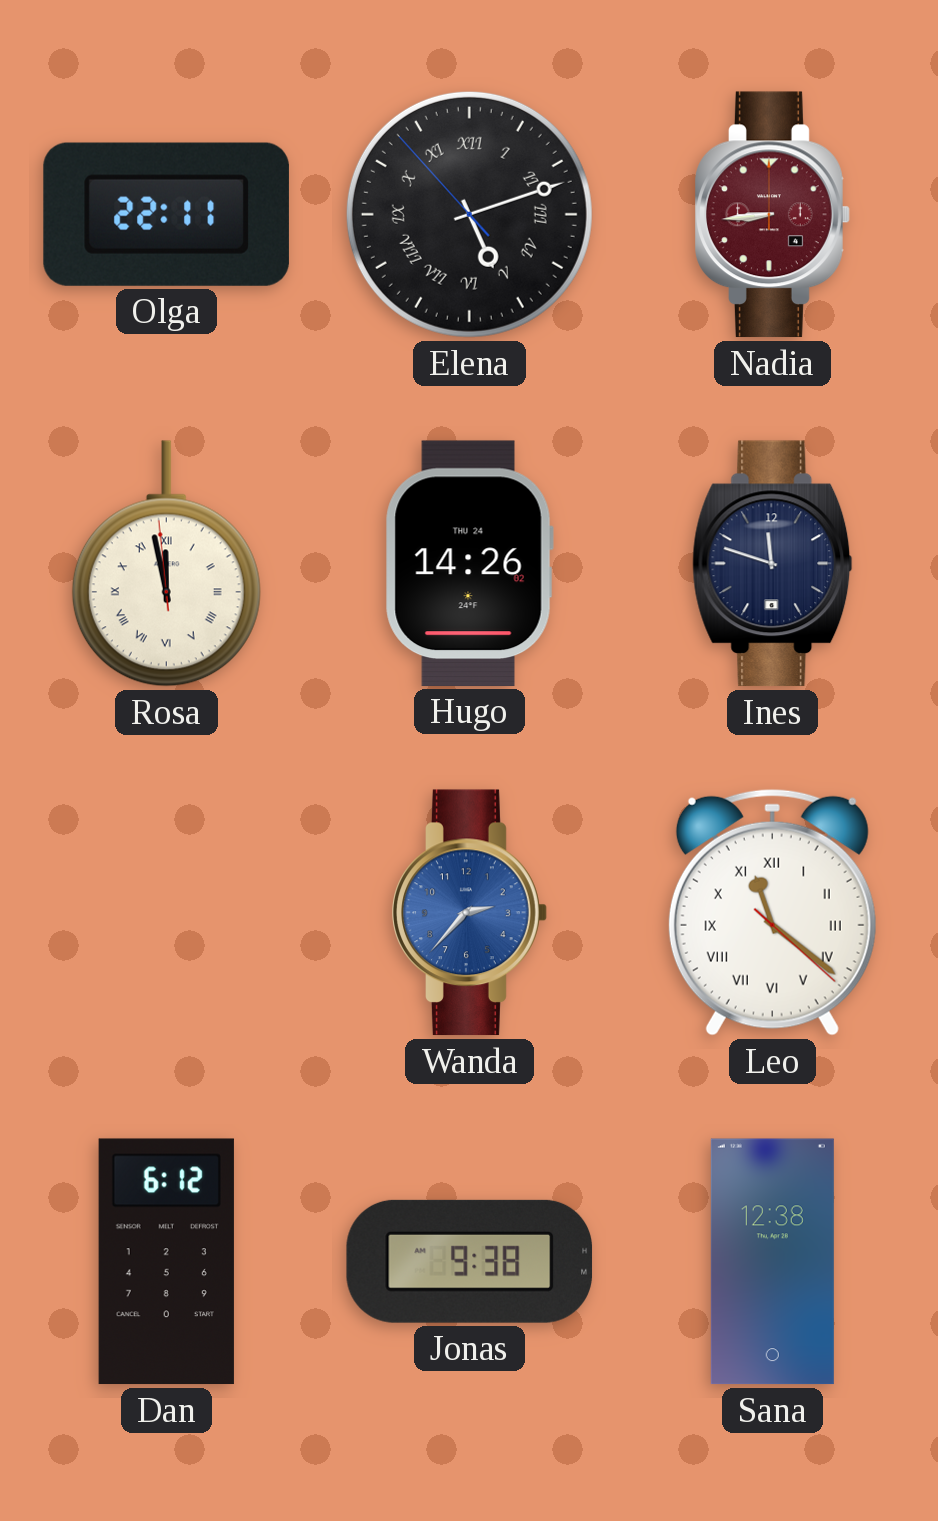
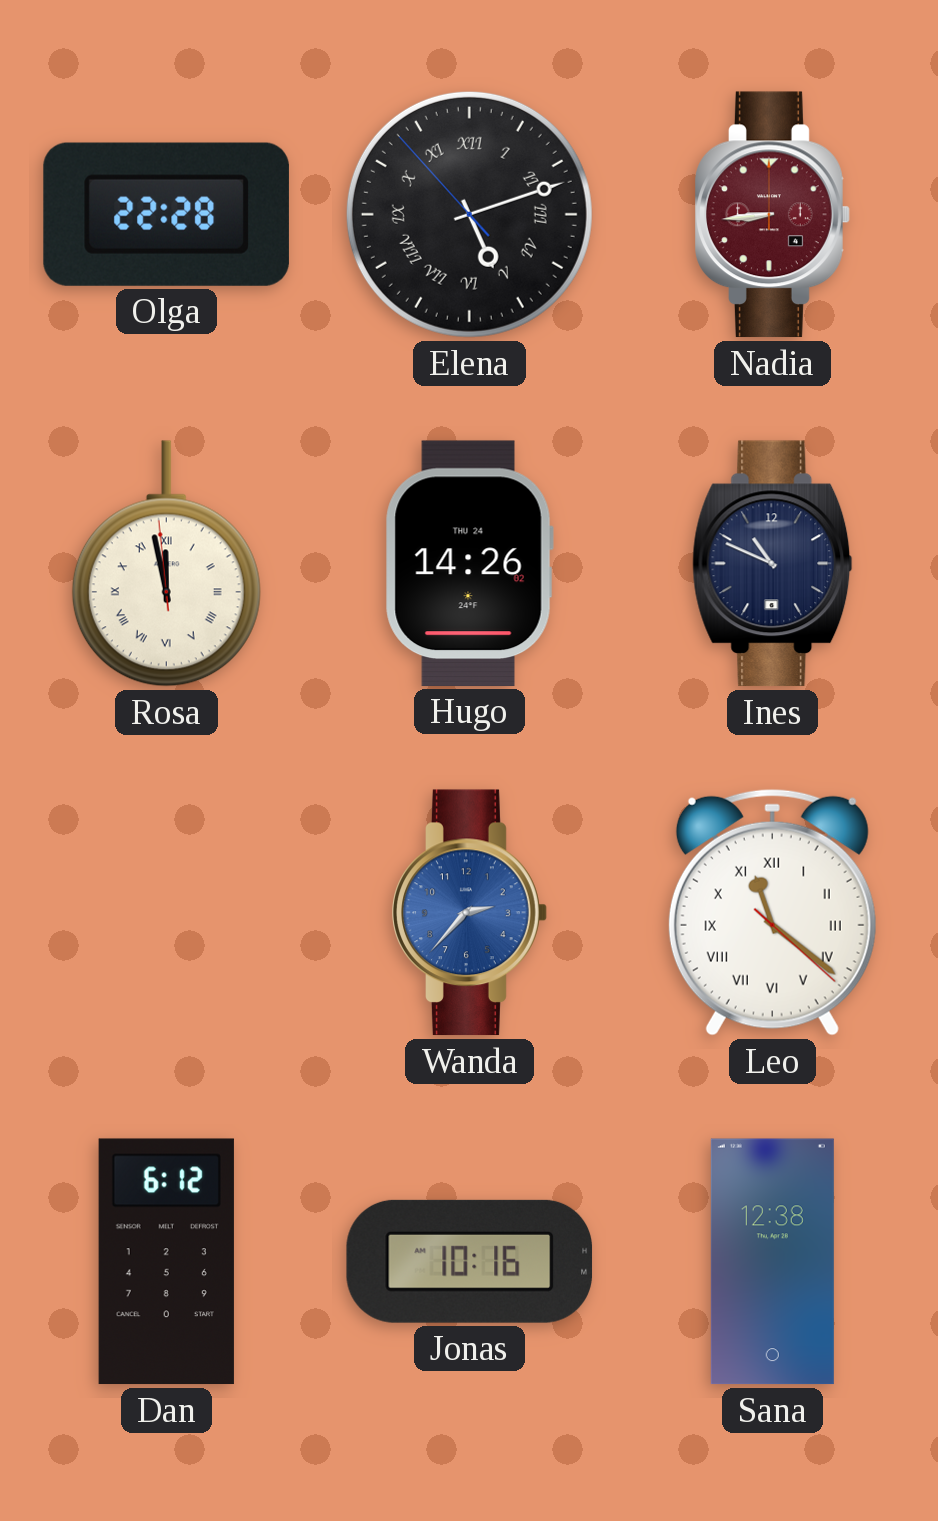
Olga: 22:11 -> 22:28
Ines: 11:48 -> 10:49
Jonas: 9:38 -> 10:16
